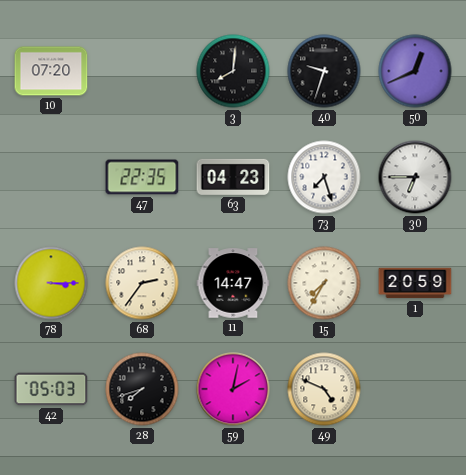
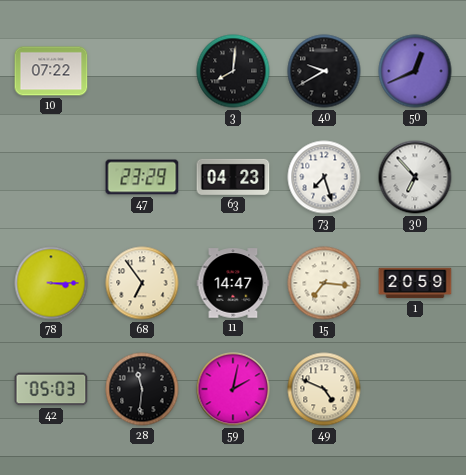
10: 07:20 -> 07:22
40: 9:33 -> 9:40
47: 22:35 -> 23:29
30: 6:45 -> 6:53
68: 2:36 -> 6:54
15: 7:35 -> 7:16
28: 7:42 -> 11:31
